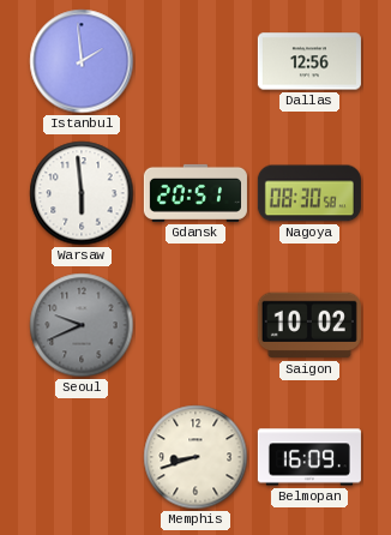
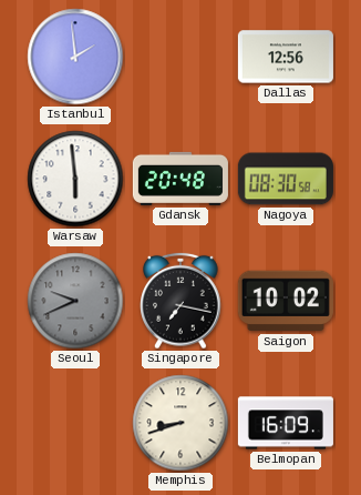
Gdansk: 20:51 -> 20:48
Singapore: none -> 7:17
